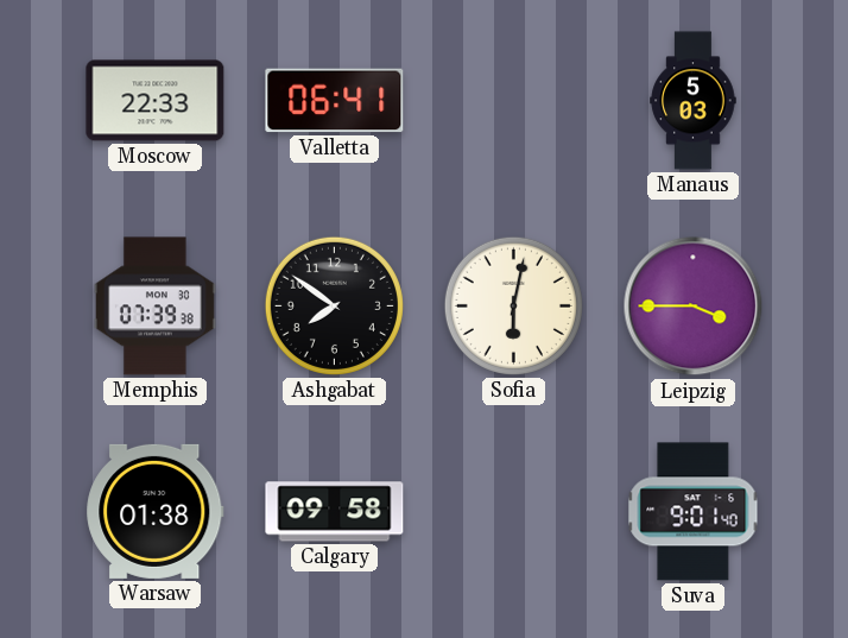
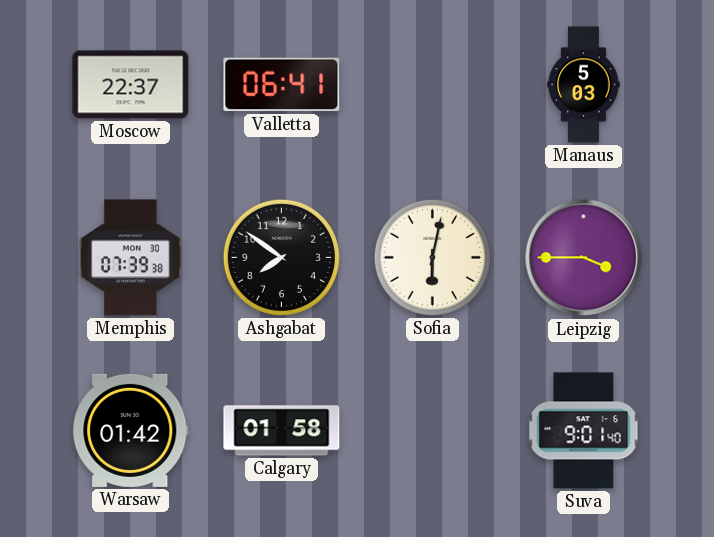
Moscow: 22:33 -> 22:37
Warsaw: 01:38 -> 01:42
Calgary: 09:58 -> 01:58
